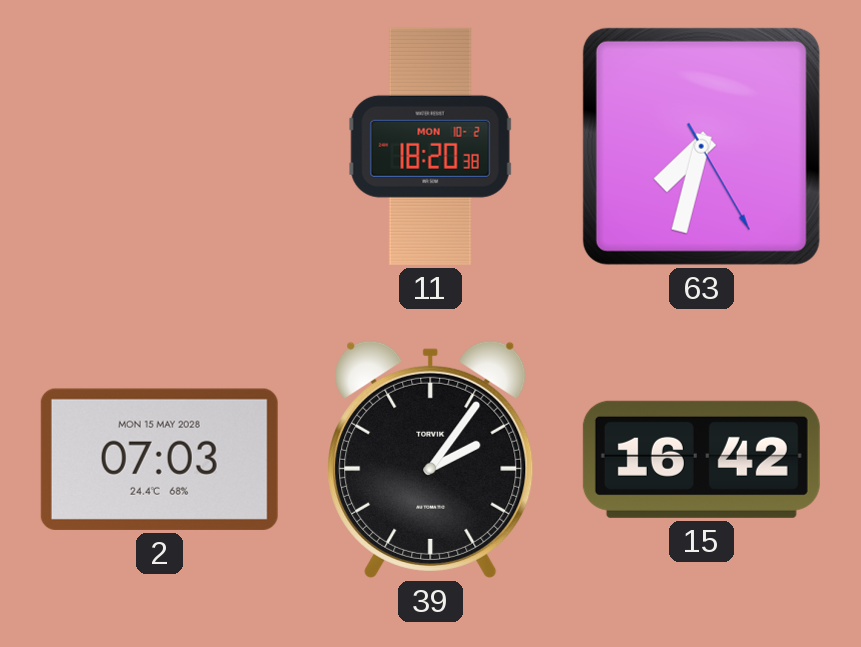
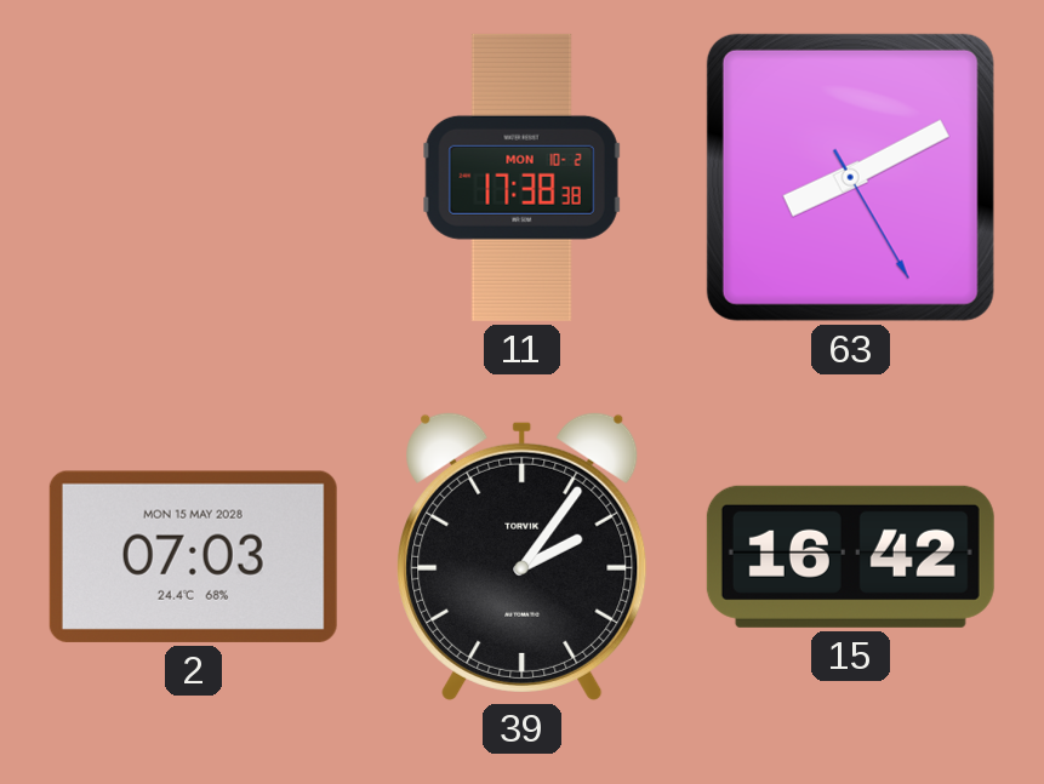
11: 18:20 -> 17:38
63: 7:32 -> 8:10
